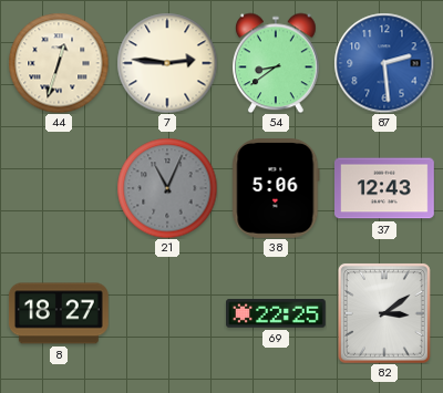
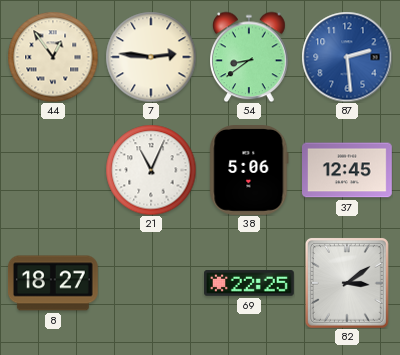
44: 12:33 -> 12:54
21 dial: grey -> white
37: 12:43 -> 12:45
